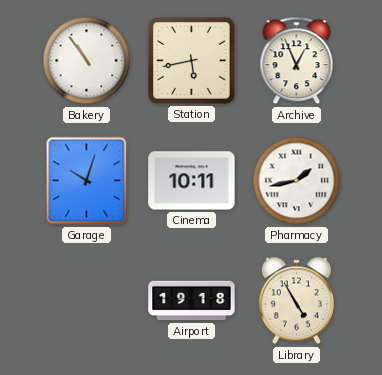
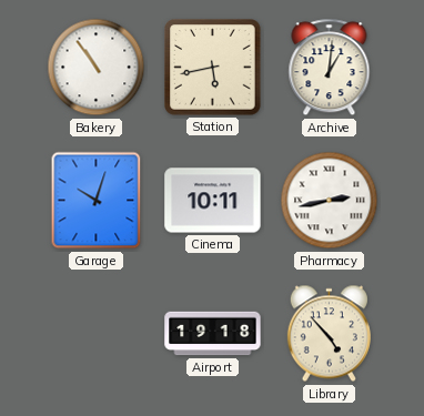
Archive: 12:56 -> 1:01
Pharmacy: 1:43 -> 2:43
Library: 4:55 -> 4:53
